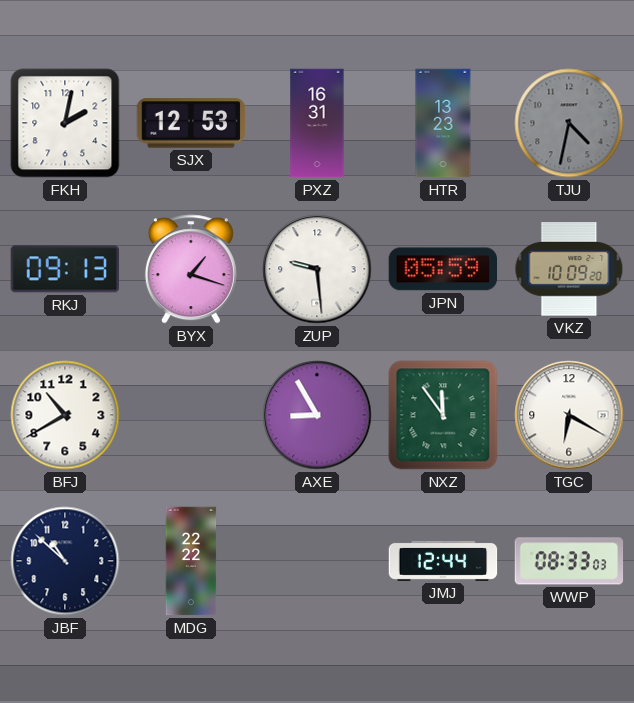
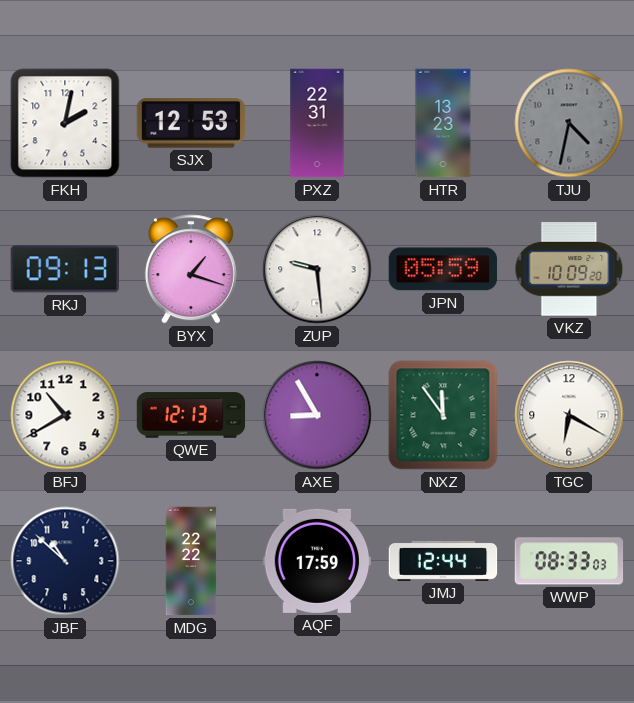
PXZ: 16:31 -> 22:31
QWE: none -> 12:13
AQF: none -> 17:59
